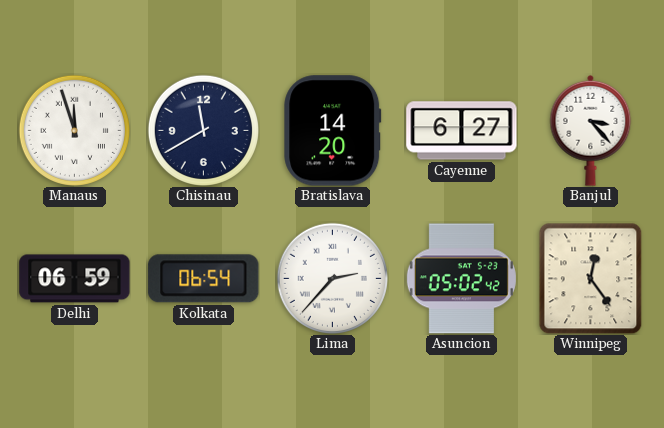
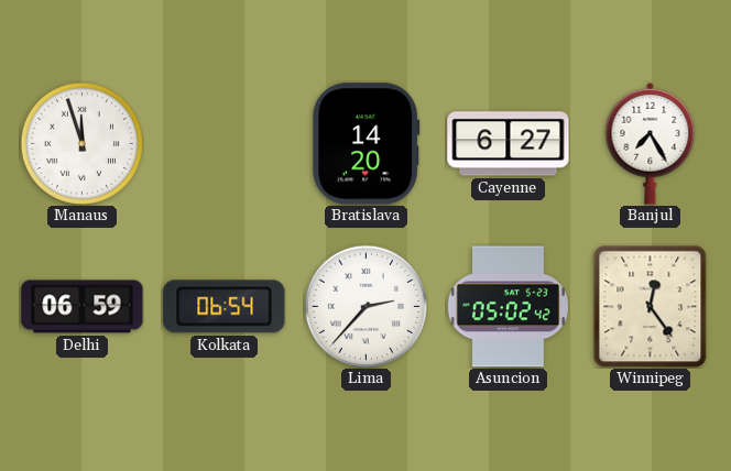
Chisinau: 11:40 -> none
Banjul: 3:23 -> 7:25
